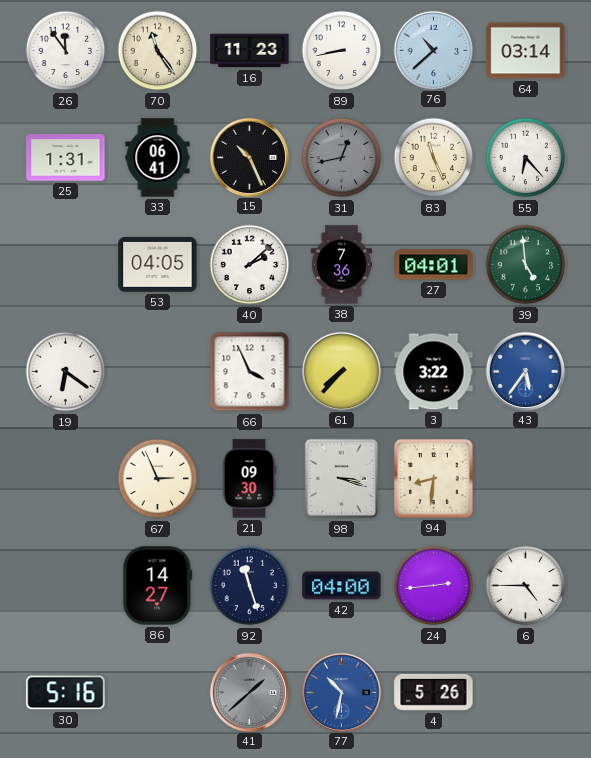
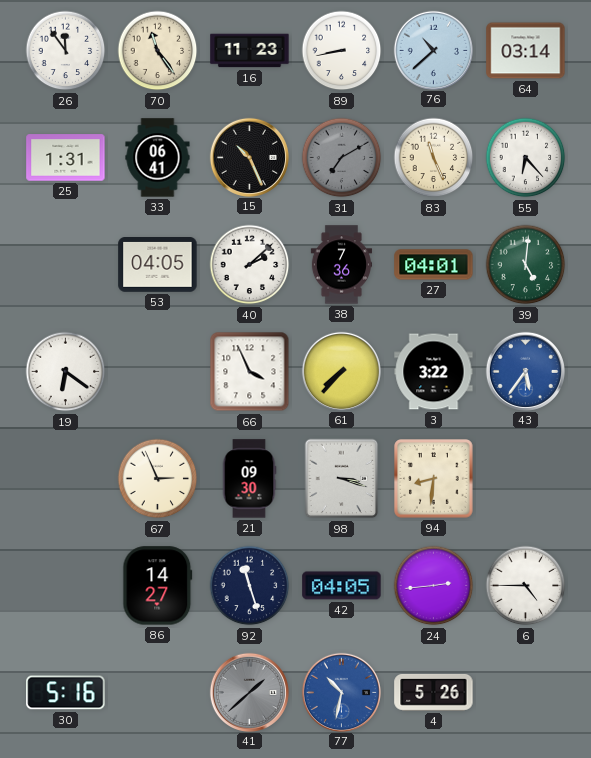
31: 12:43 -> 7:10
39: 4:59 -> 5:01
42: 04:00 -> 04:05
